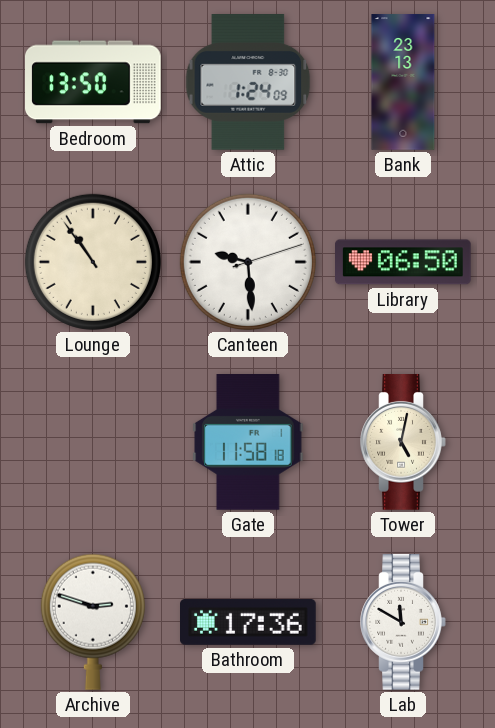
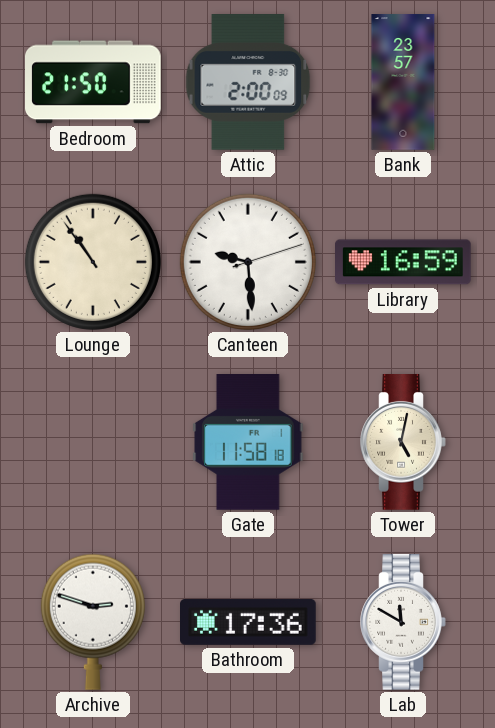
Bedroom: 13:50 -> 21:50
Attic: 1:24 -> 2:00
Bank: 23:13 -> 23:57
Library: 06:50 -> 16:59
